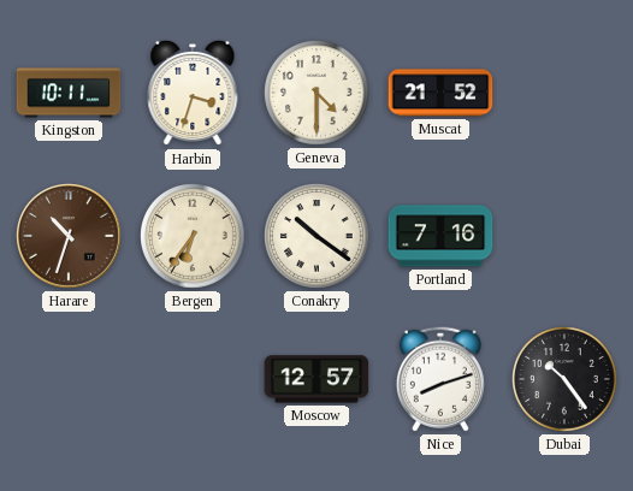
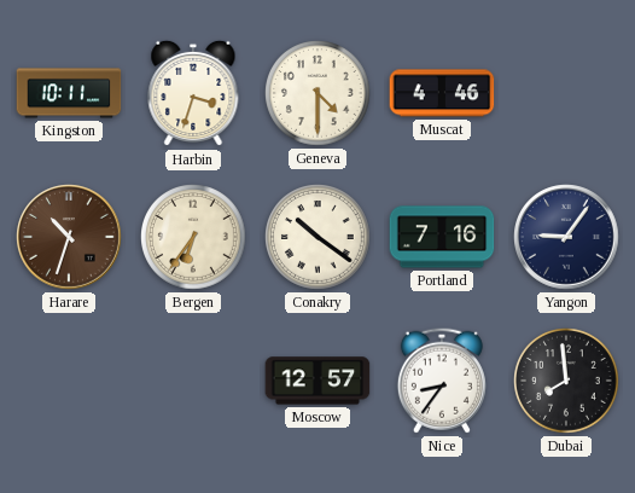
Muscat: 21:52 -> 4:46
Yangon: none -> 9:06
Nice: 8:12 -> 8:36
Dubai: 10:24 -> 7:59
